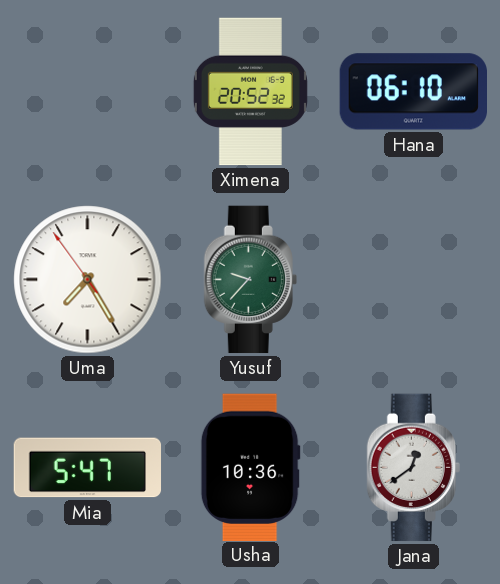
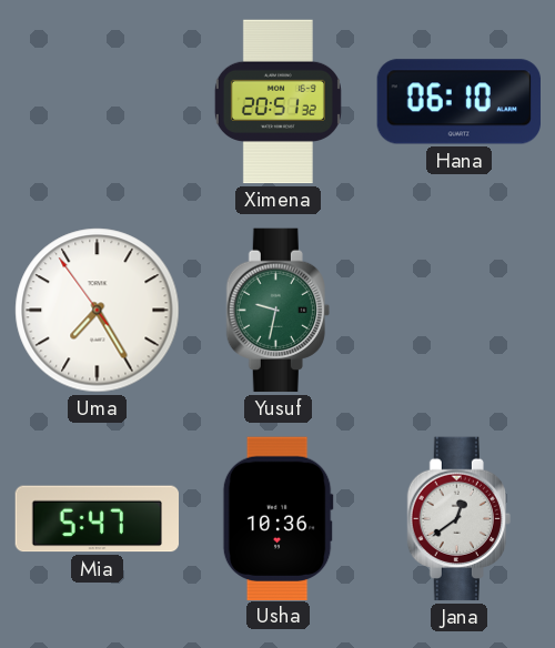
Ximena: 20:52 -> 20:51
Yusuf: 9:37 -> 9:32
